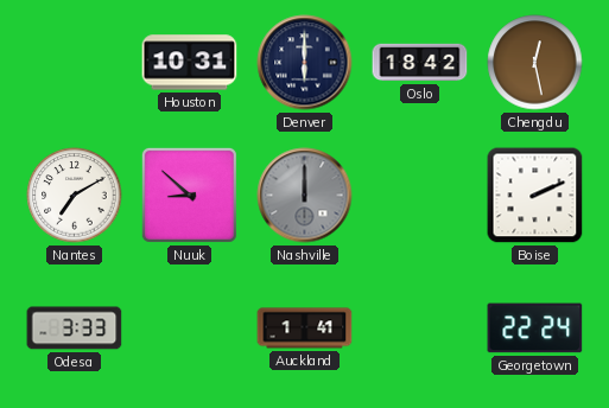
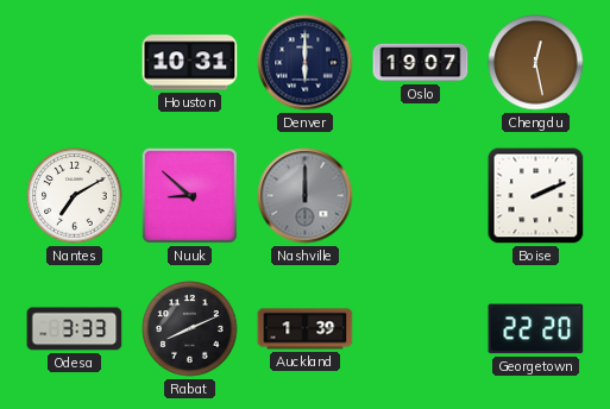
Oslo: 18:42 -> 19:07
Rabat: none -> 8:11
Auckland: 1:41 -> 1:39
Georgetown: 22:24 -> 22:20
